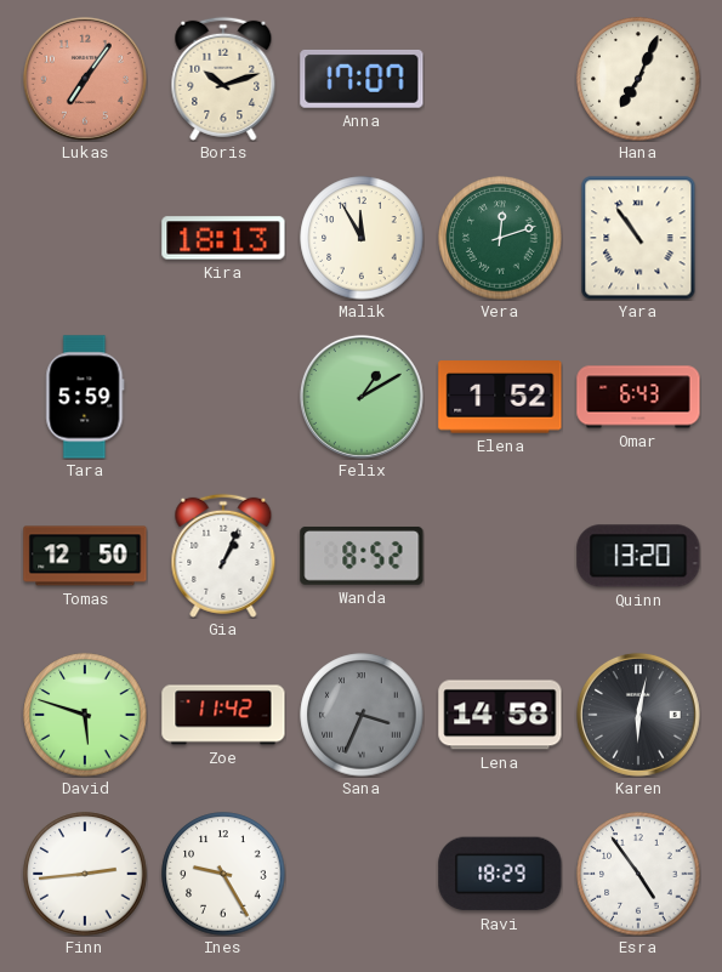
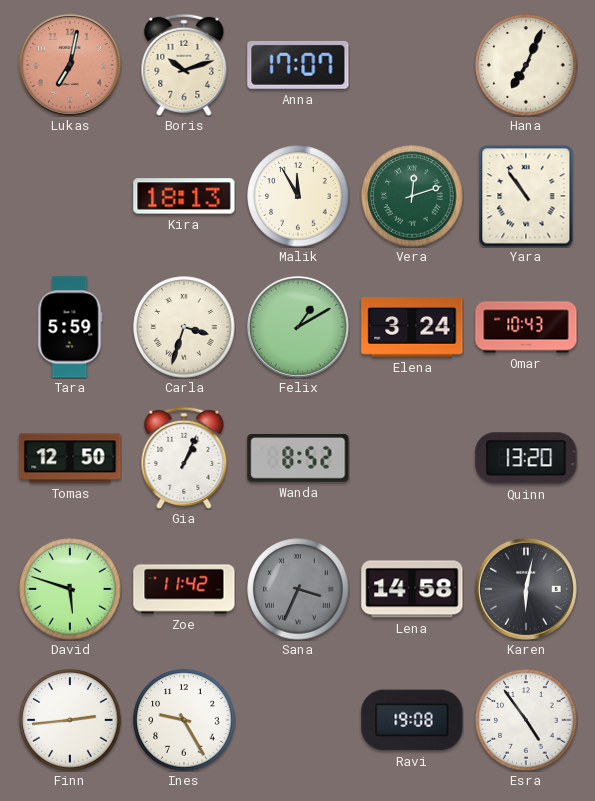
Lukas: 7:06 -> 7:02
Carla: none -> 3:33
Elena: 1:52 -> 3:24
Omar: 6:43 -> 10:43
Ravi: 18:29 -> 19:08
